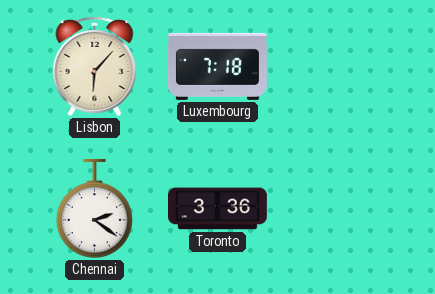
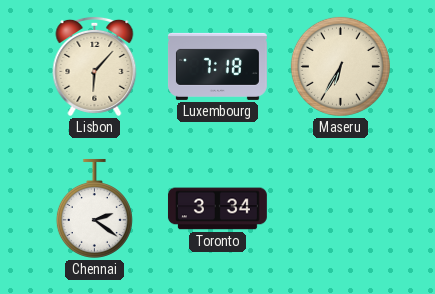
Maseru: none -> 6:35
Toronto: 3:36 -> 3:34
